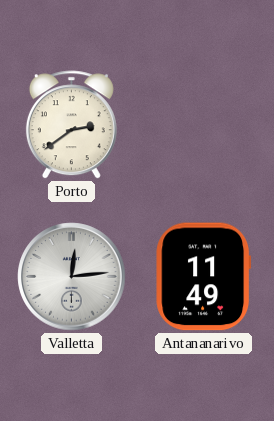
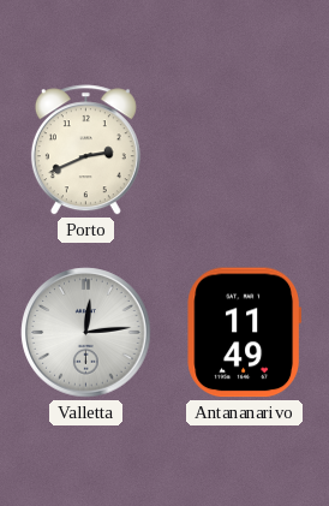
Porto: 2:39 -> 2:41
